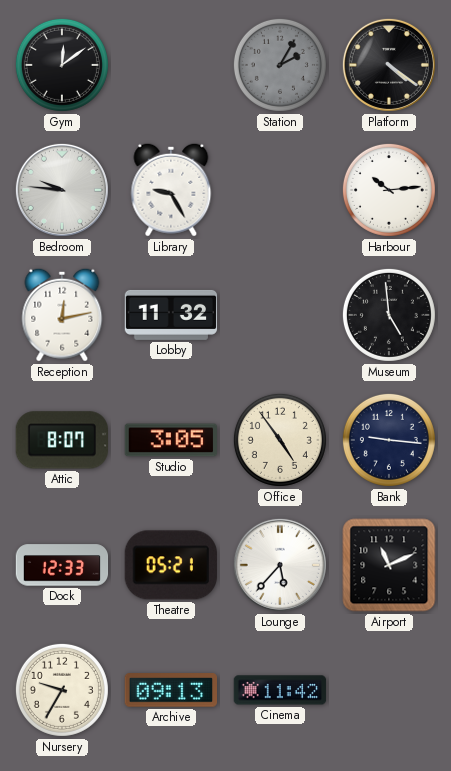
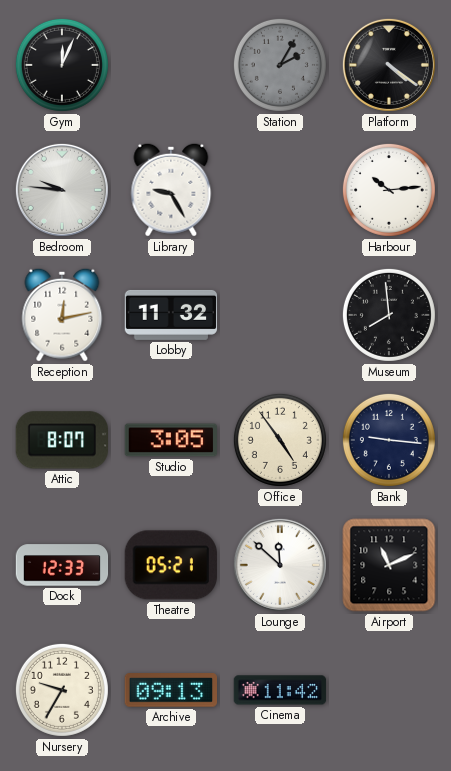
Gym: 12:09 -> 12:04
Museum: 4:59 -> 7:59
Lounge: 5:37 -> 11:52
